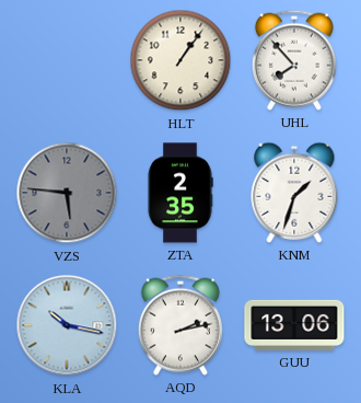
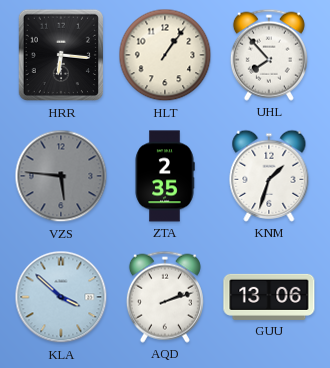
HRR: none -> 6:16
KLA: 10:17 -> 3:52
AQD: 2:13 -> 2:12
